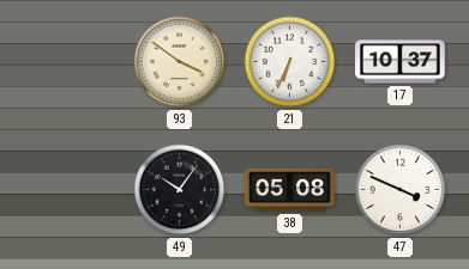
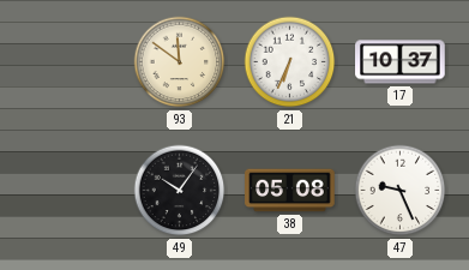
93: 3:51 -> 11:51
47: 3:49 -> 9:26
